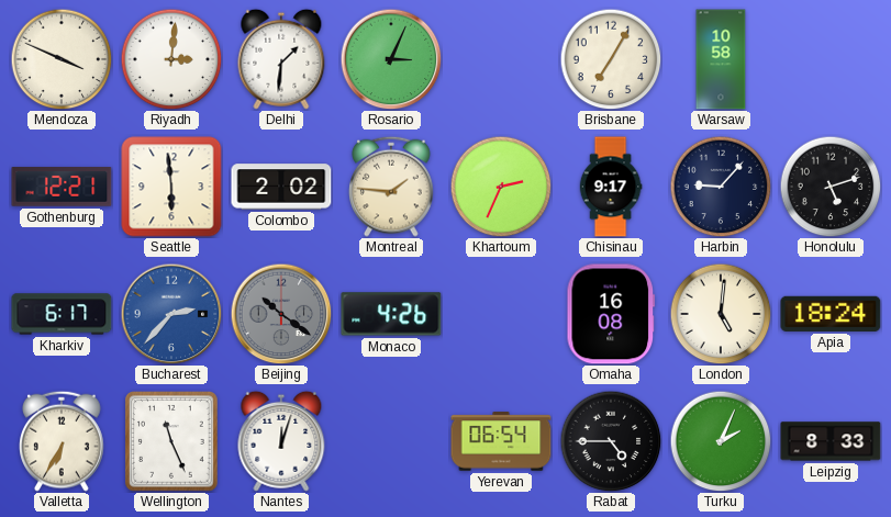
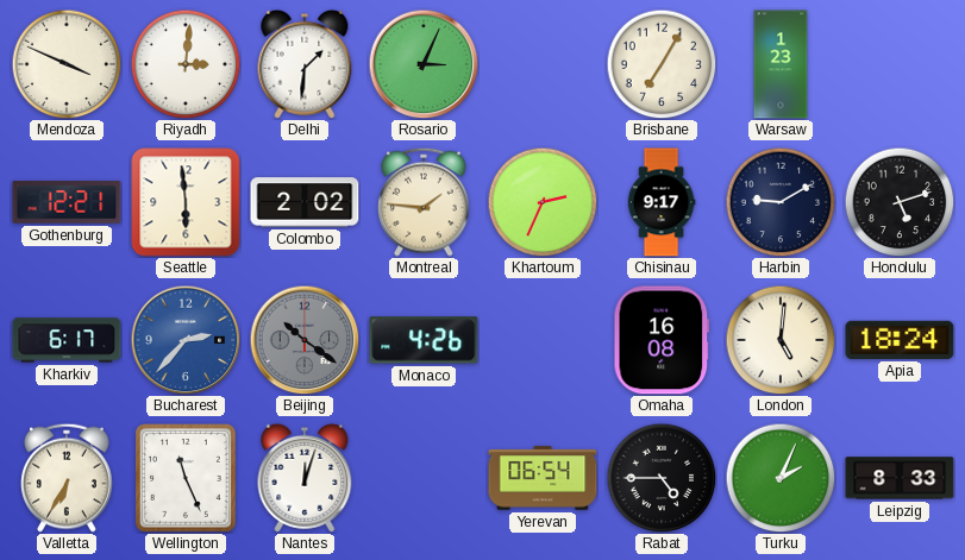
Warsaw: 10:58 -> 1:23
Harbin: 9:07 -> 9:10
